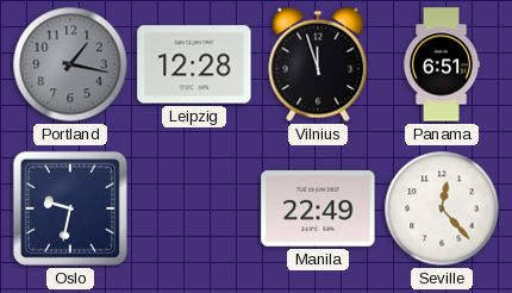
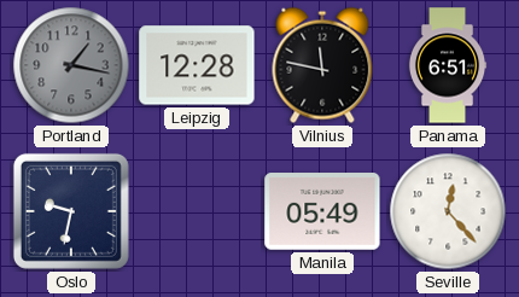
Vilnius: 11:57 -> 11:47
Manila: 22:49 -> 05:49
